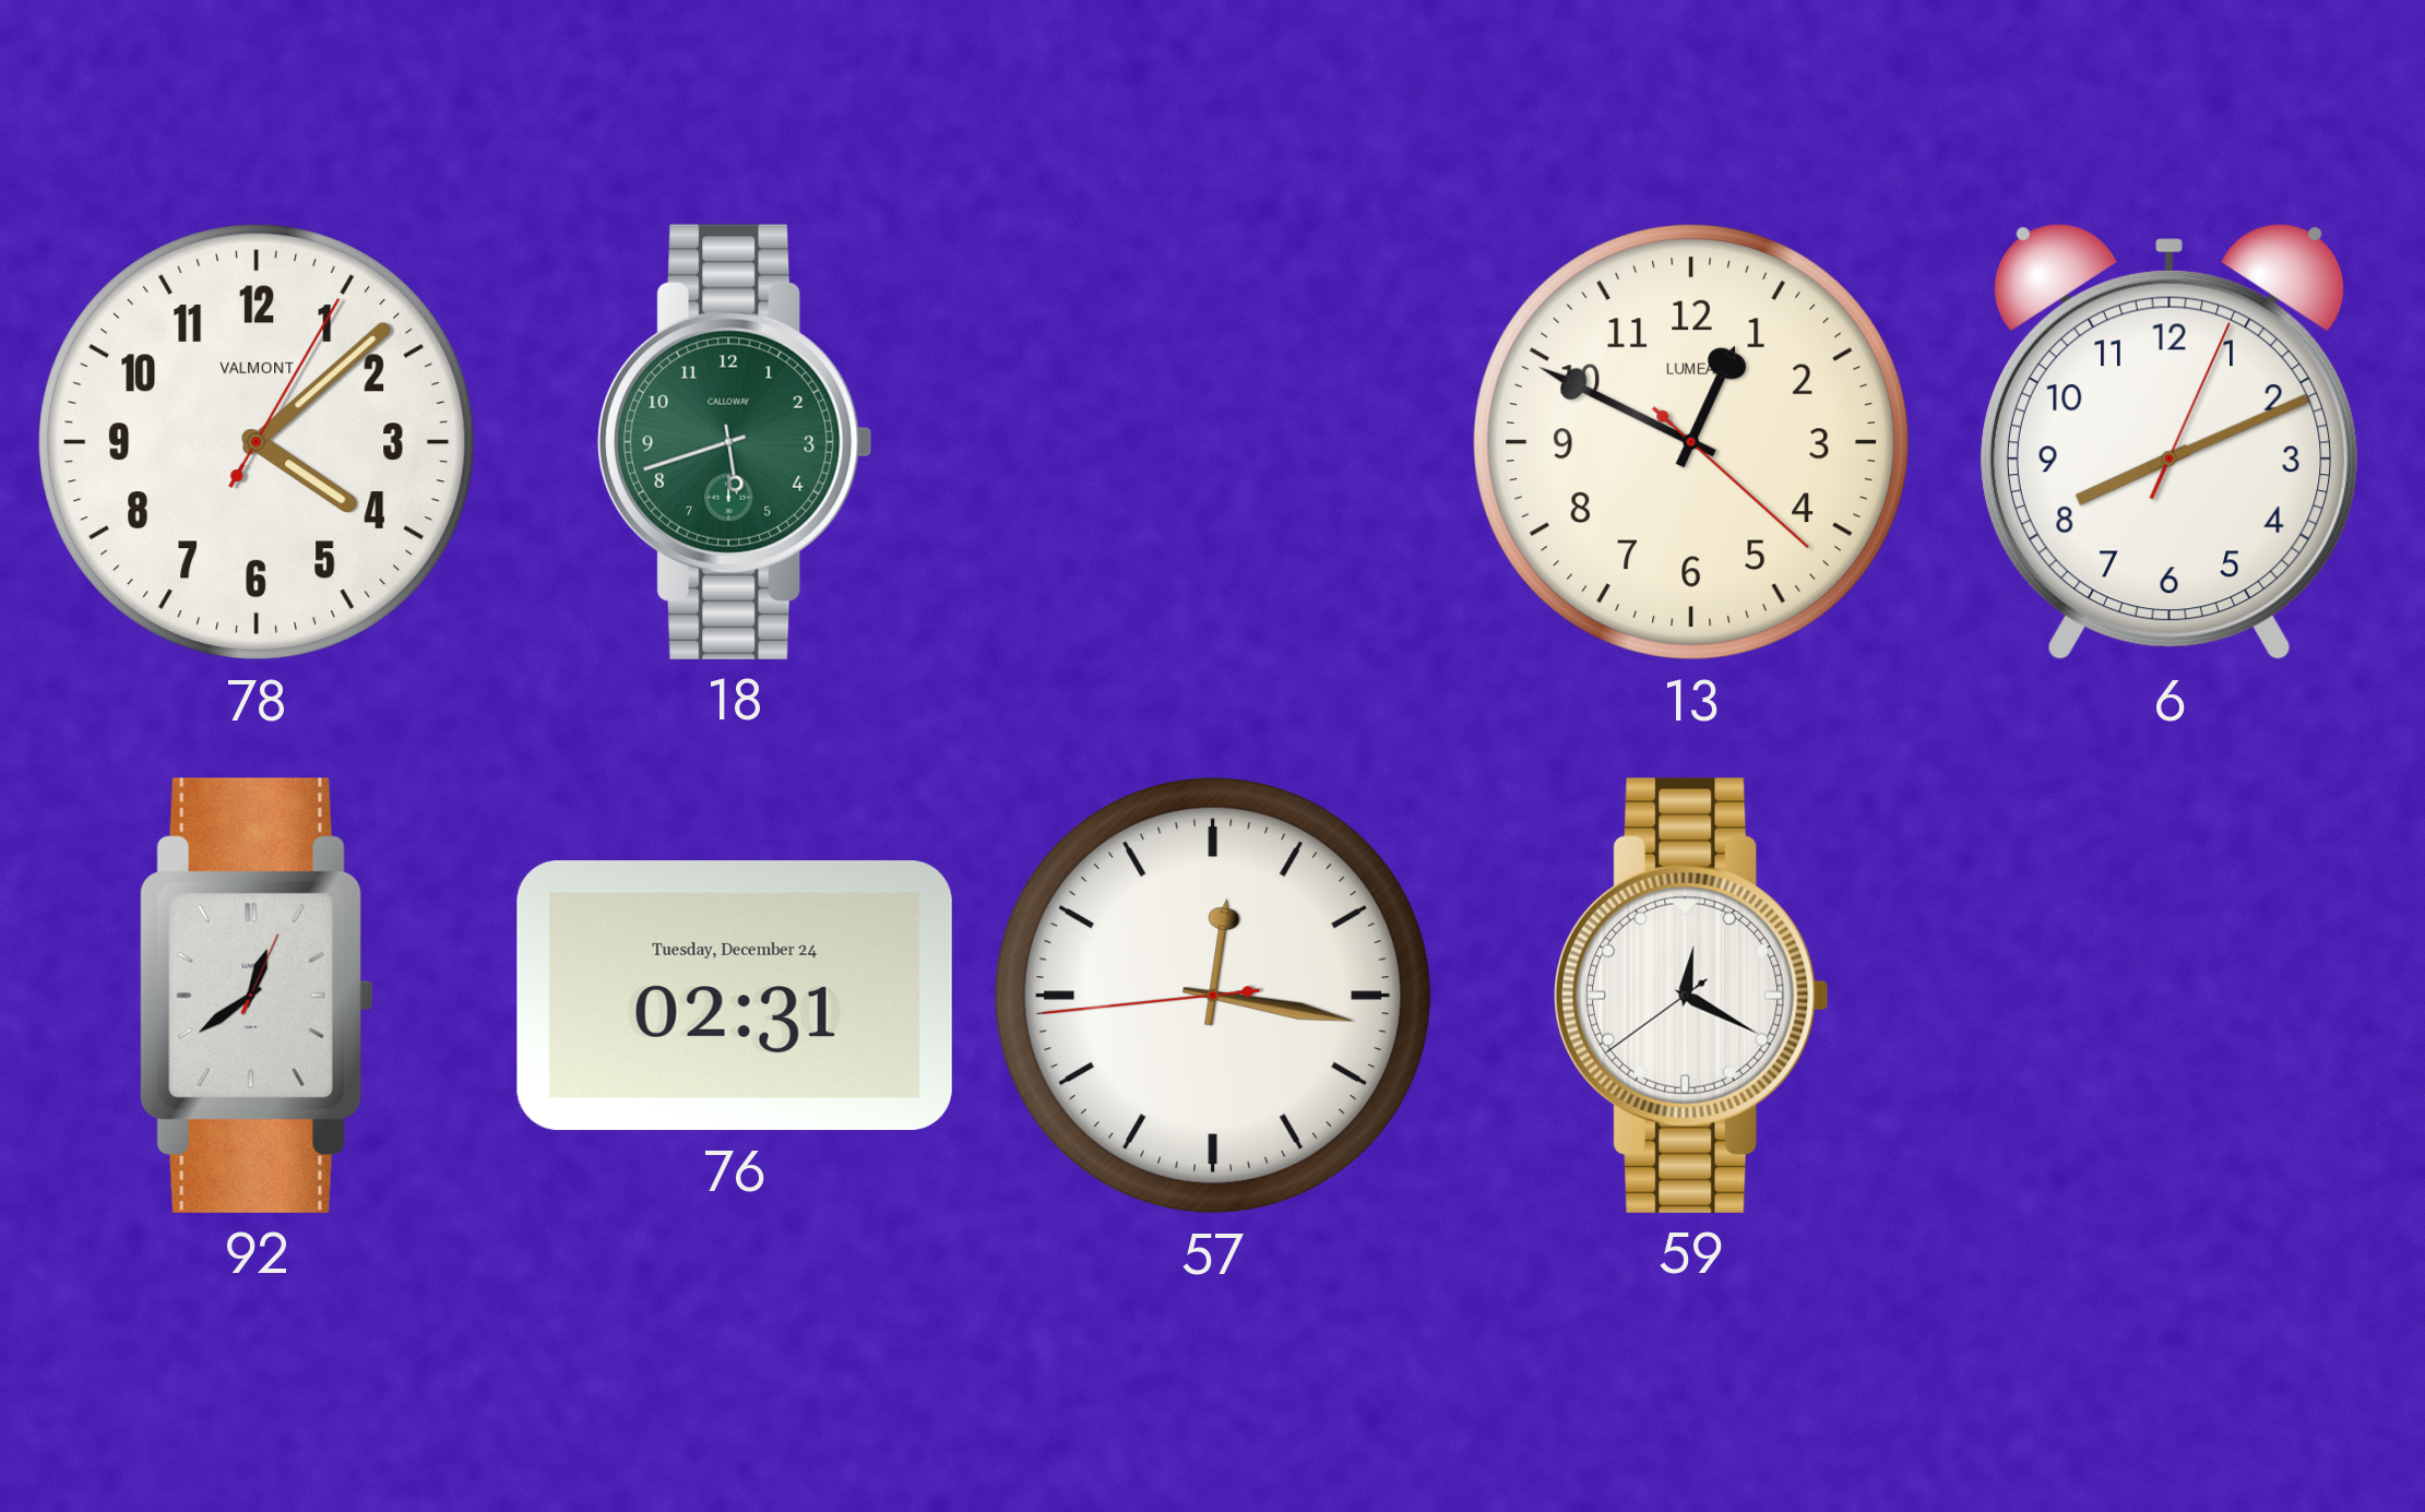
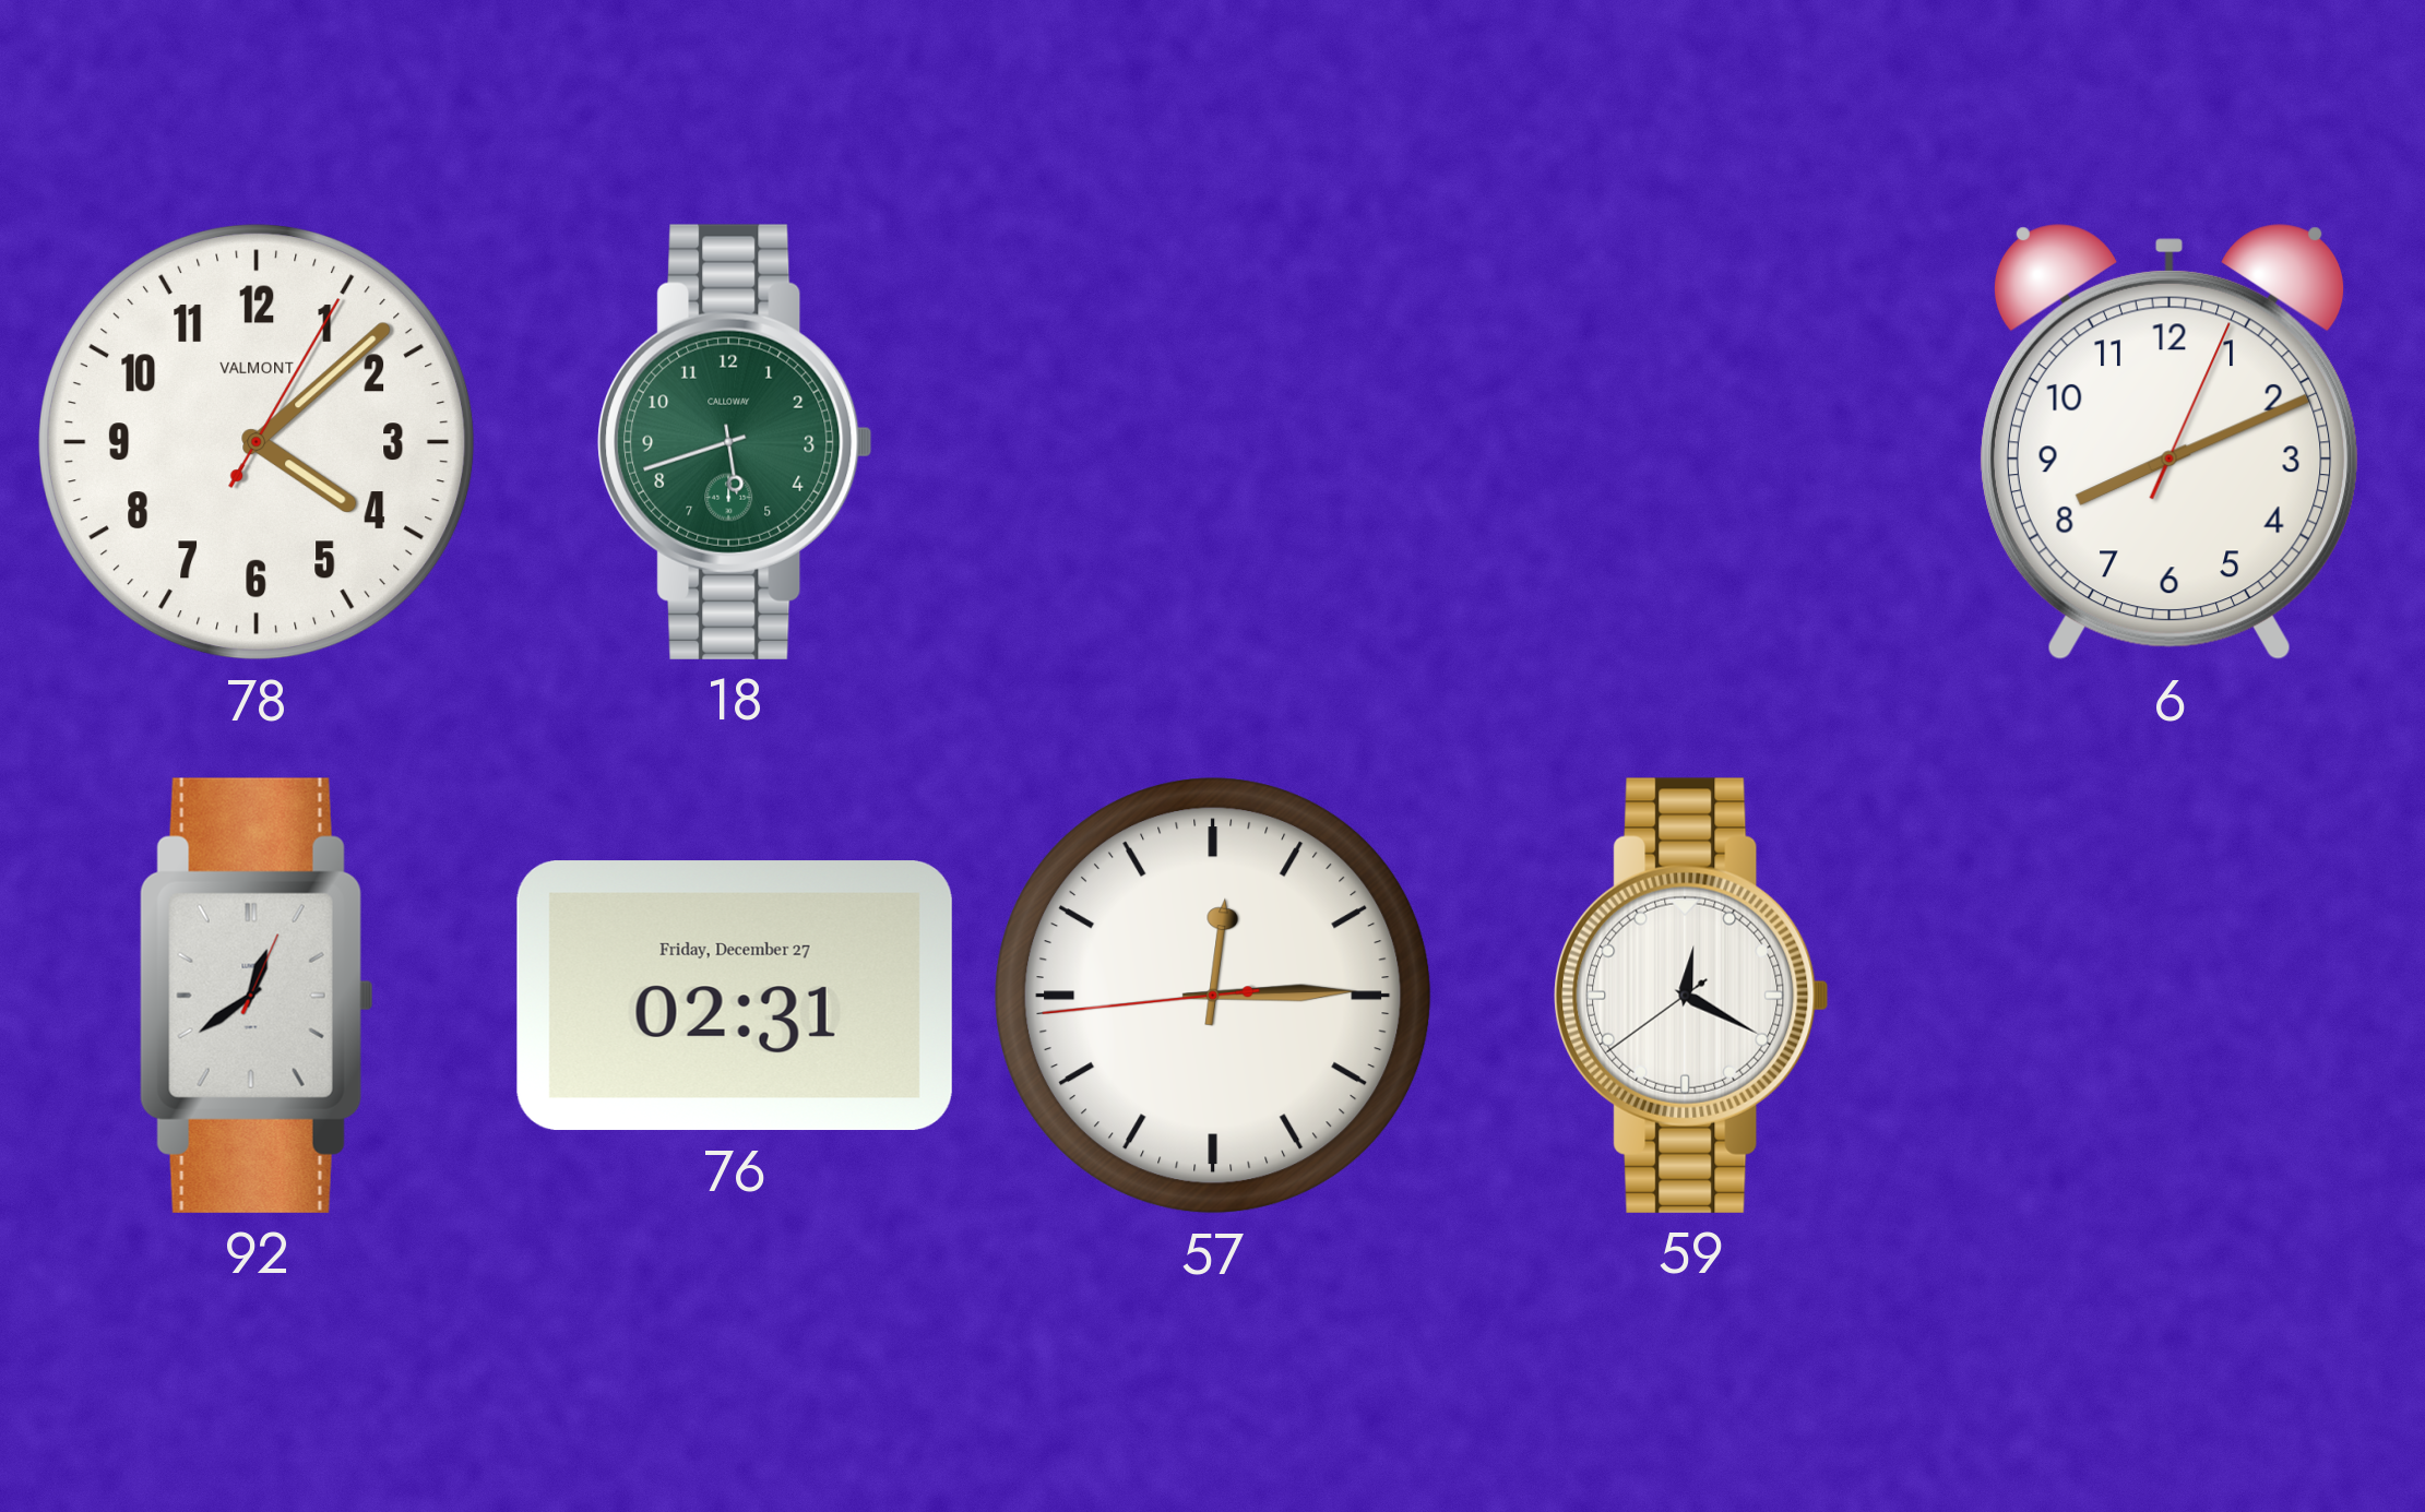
13: 12:49 -> none
76 date: Tuesday, December 24 -> Friday, December 27
57: 12:16 -> 12:14
